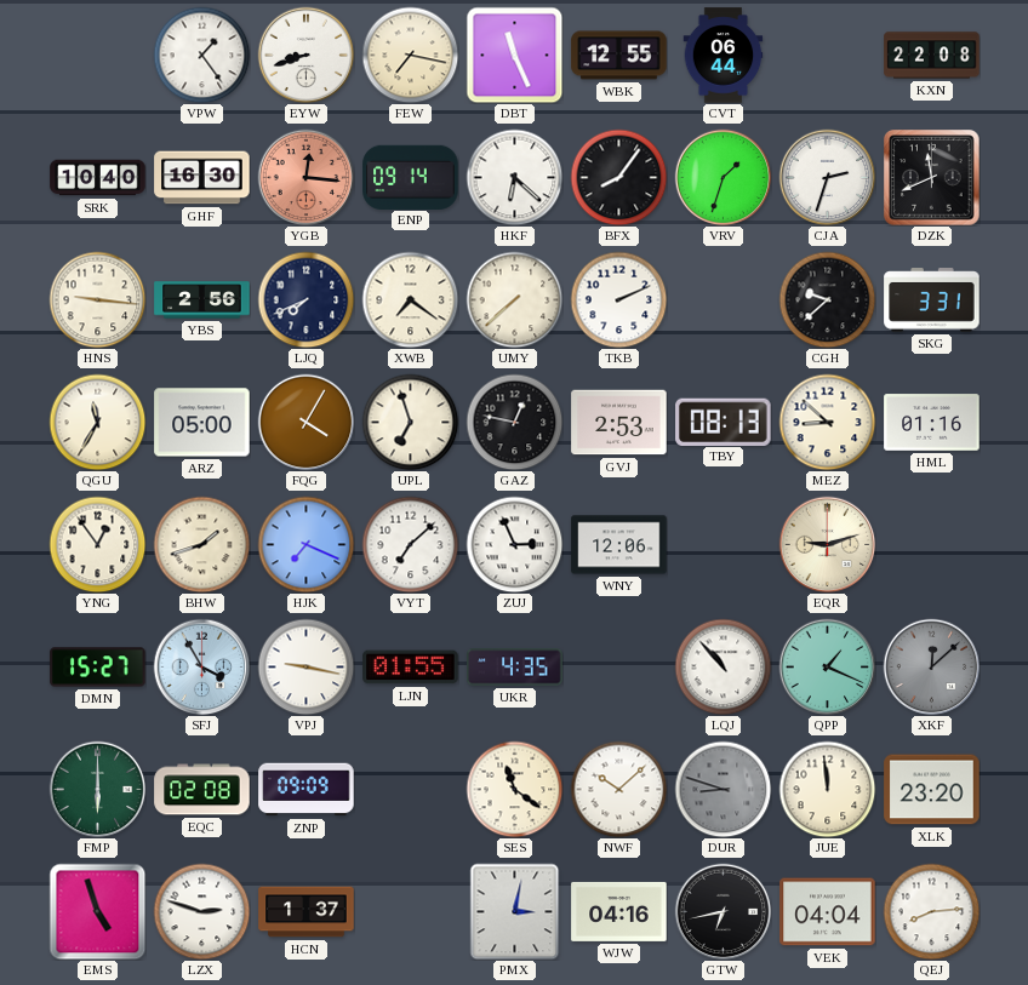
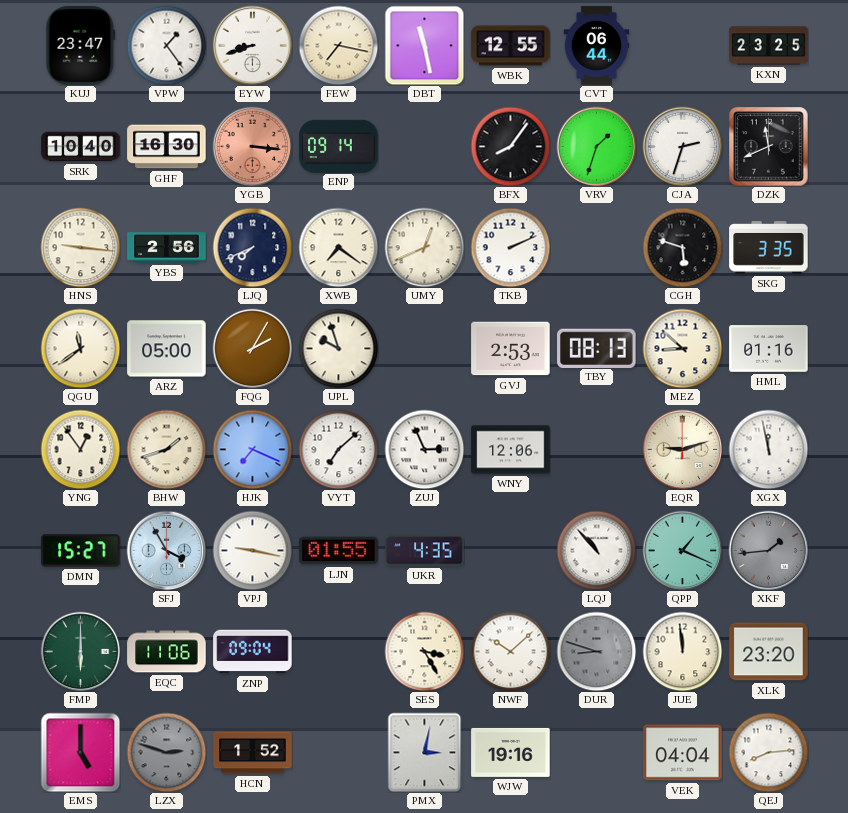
KUJ: none -> 23:47
DBT: 11:26 -> 11:28
KXN: 22:08 -> 23:25
YGB: 12:16 -> 3:16
HKF: 6:22 -> none
UMY: 7:38 -> 12:41
CGH: 9:38 -> 5:48
SKG: 3:31 -> 3:35
QGU: 11:35 -> 11:39
FQG: 4:05 -> 2:05
UPL: 6:57 -> 9:57
GAZ: 12:47 -> none
XGX: none -> 11:58
XKF: 12:08 -> 1:44
EQC: 02:08 -> 11:06
ZNP: 09:09 -> 09:04
SES: 11:21 -> 3:25
EMS: 4:57 -> 5:00
LZX dial: white -> grey
HCN: 1:37 -> 1:52
WJW: 04:16 -> 19:16
GTW: 6:43 -> none
